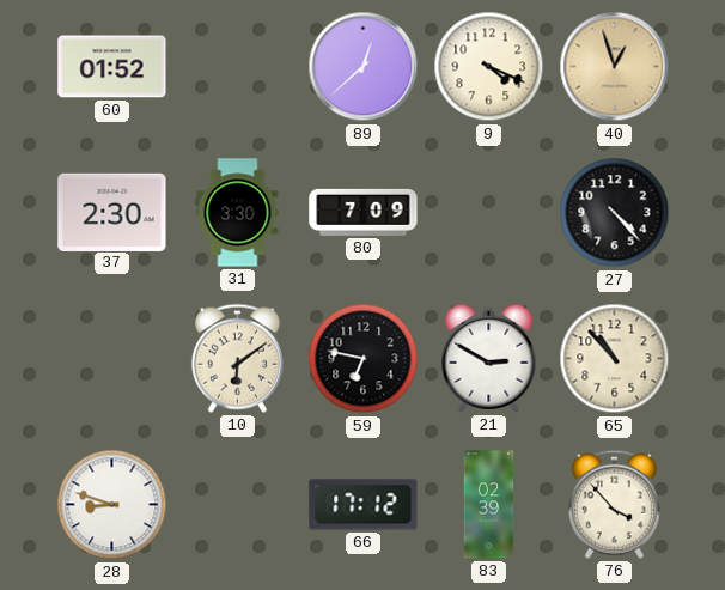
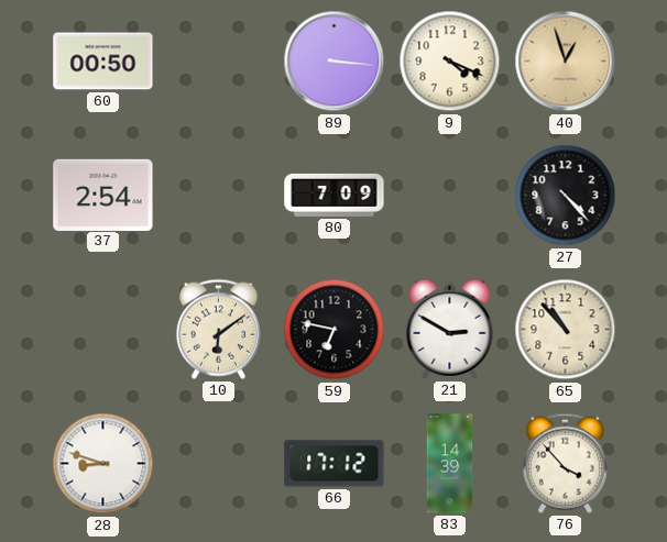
60: 01:52 -> 00:50
89: 12:38 -> 3:16
37: 2:30 -> 2:54
31: 3:30 -> none
83: 02:39 -> 14:39
